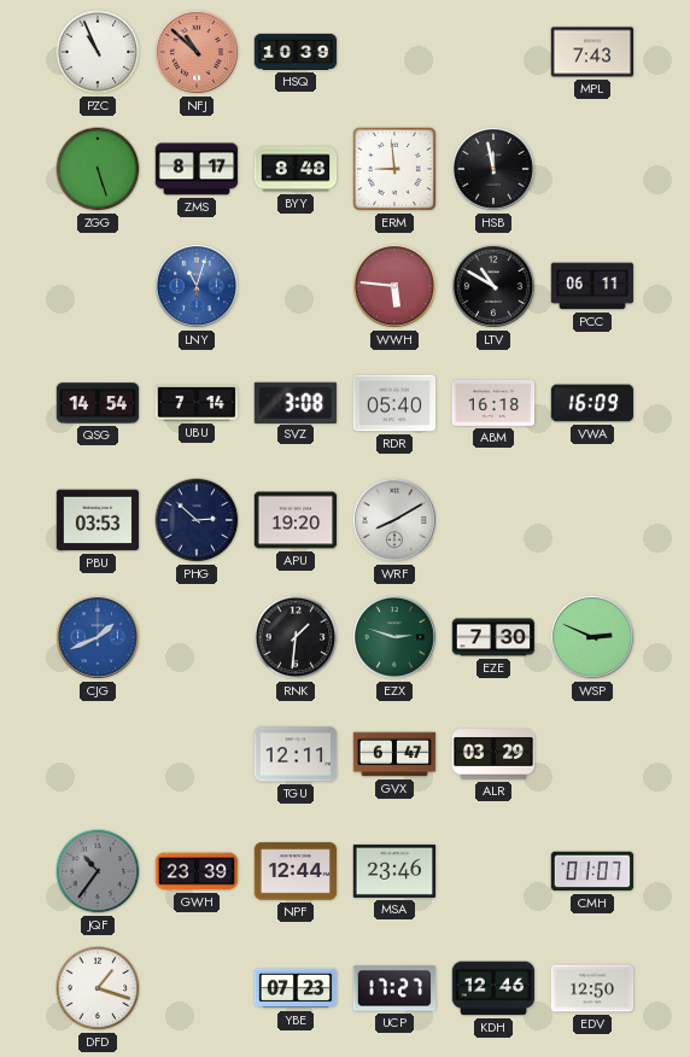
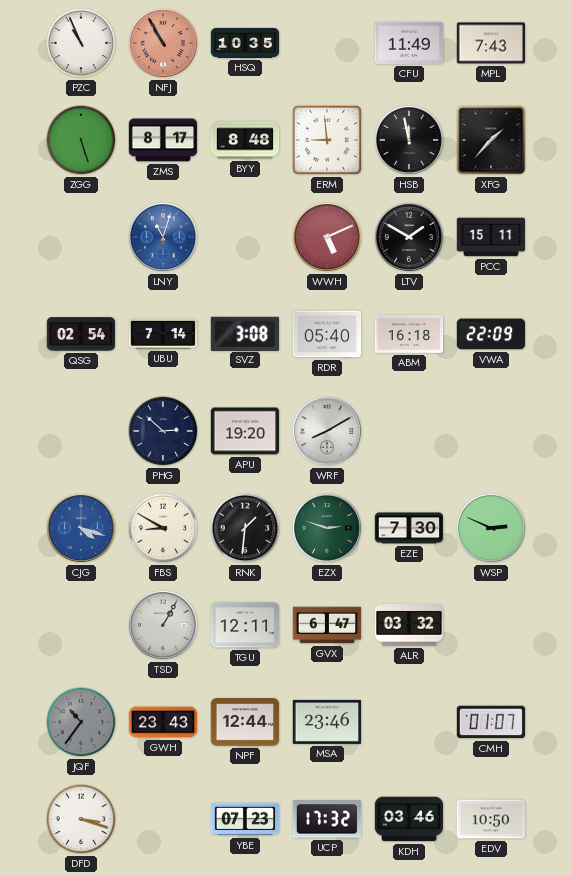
NFJ: 10:52 -> 10:55
HSQ: 10:39 -> 10:35
CFU: none -> 11:49
XFG: none -> 1:37
WWH: 5:46 -> 5:11
LTV: 10:50 -> 1:50
PCC: 06:11 -> 15:11
QSG: 14:54 -> 02:54
VWA: 16:09 -> 22:09
PBU: 03:53 -> none
CJG: 1:41 -> 4:18
FBS: none -> 8:50
TSD: none -> 1:05
ALR: 03:29 -> 03:32
GWH: 23:39 -> 23:43
DFD: 1:18 -> 3:18
UCP: 17:27 -> 17:32
KDH: 12:46 -> 03:46
EDV: 12:50 -> 10:50
